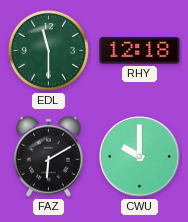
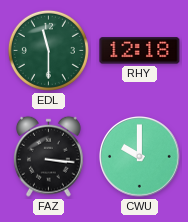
FAZ: 6:10 -> 3:16
